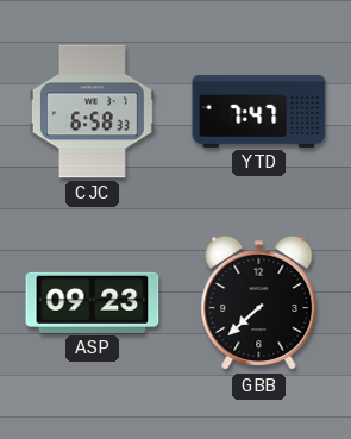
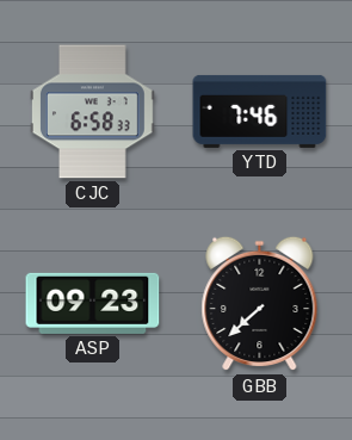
YTD: 7:47 -> 7:46
